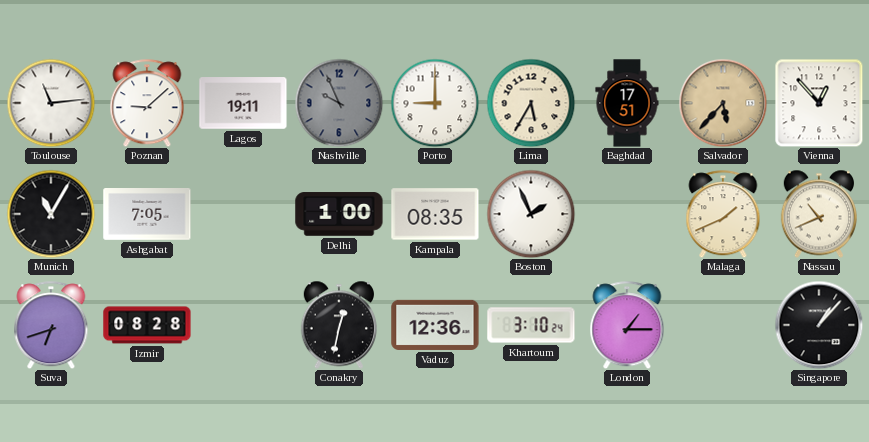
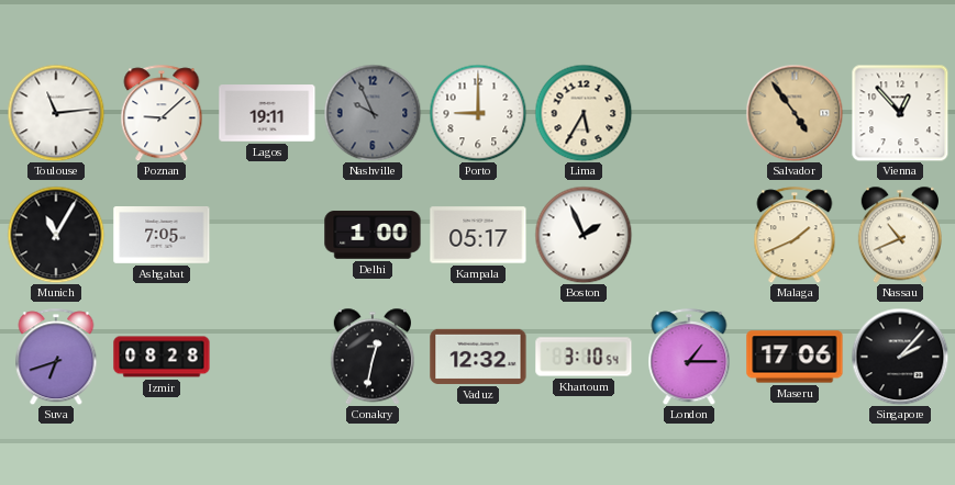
Baghdad: 17:51 -> none
Salvador: 5:37 -> 4:54
Kampala: 08:35 -> 05:17
Vaduz: 12:36 -> 12:32
Khartoum: 3:10:24 -> 3:10:54
Maseru: none -> 17:06
Singapore: 1:07 -> 2:07
